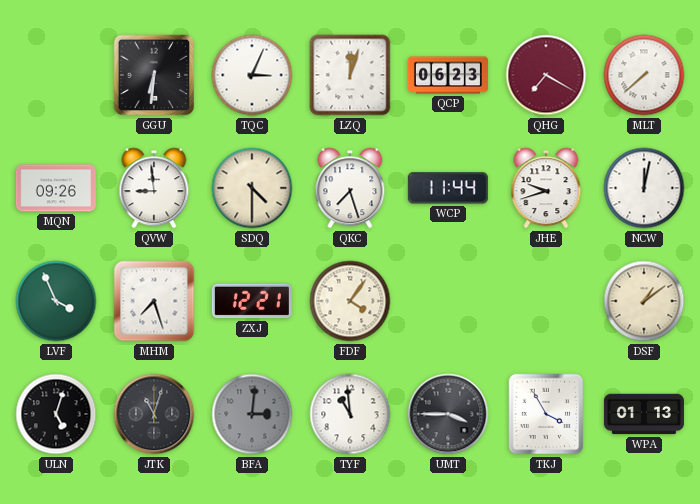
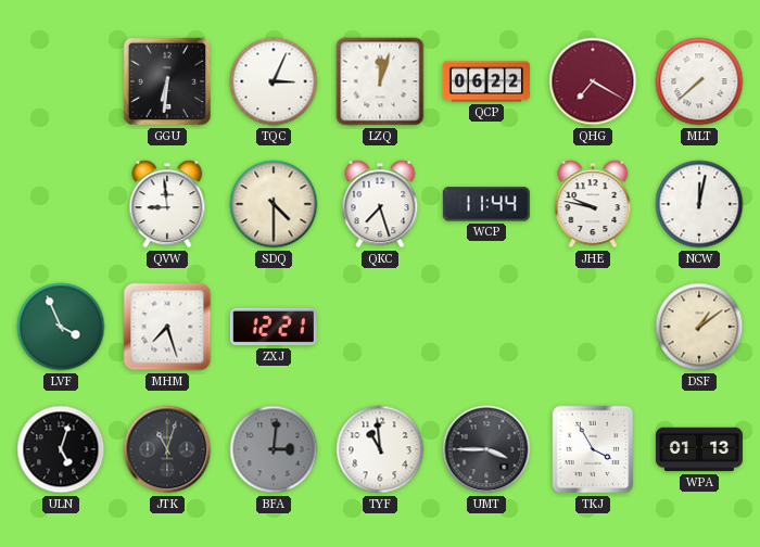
QCP: 06:23 -> 06:22
MQN: 09:26 -> none
JHE: 9:42 -> 9:47
FDF: 4:06 -> none
